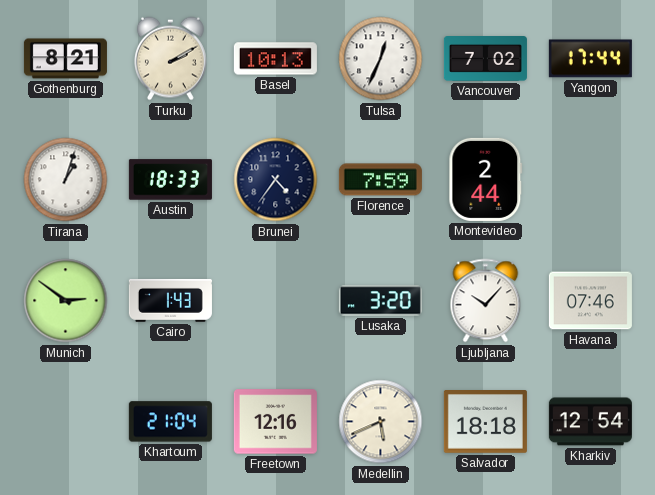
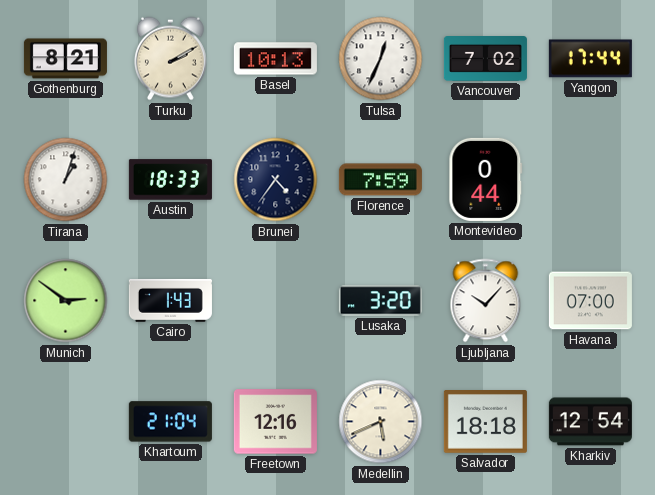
Montevideo: 2:44 -> 0:44
Havana: 07:46 -> 07:00
